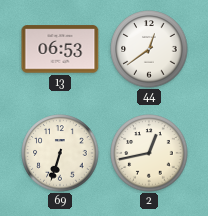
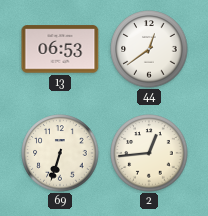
2: 12:43 -> 12:44
